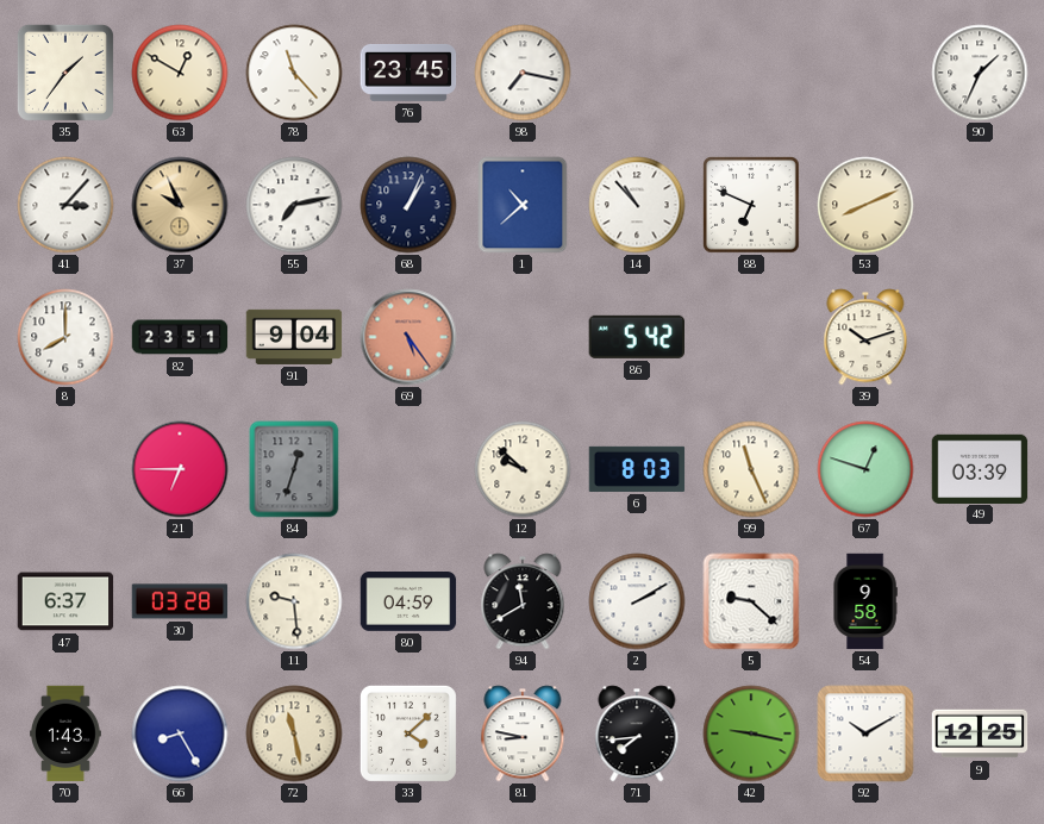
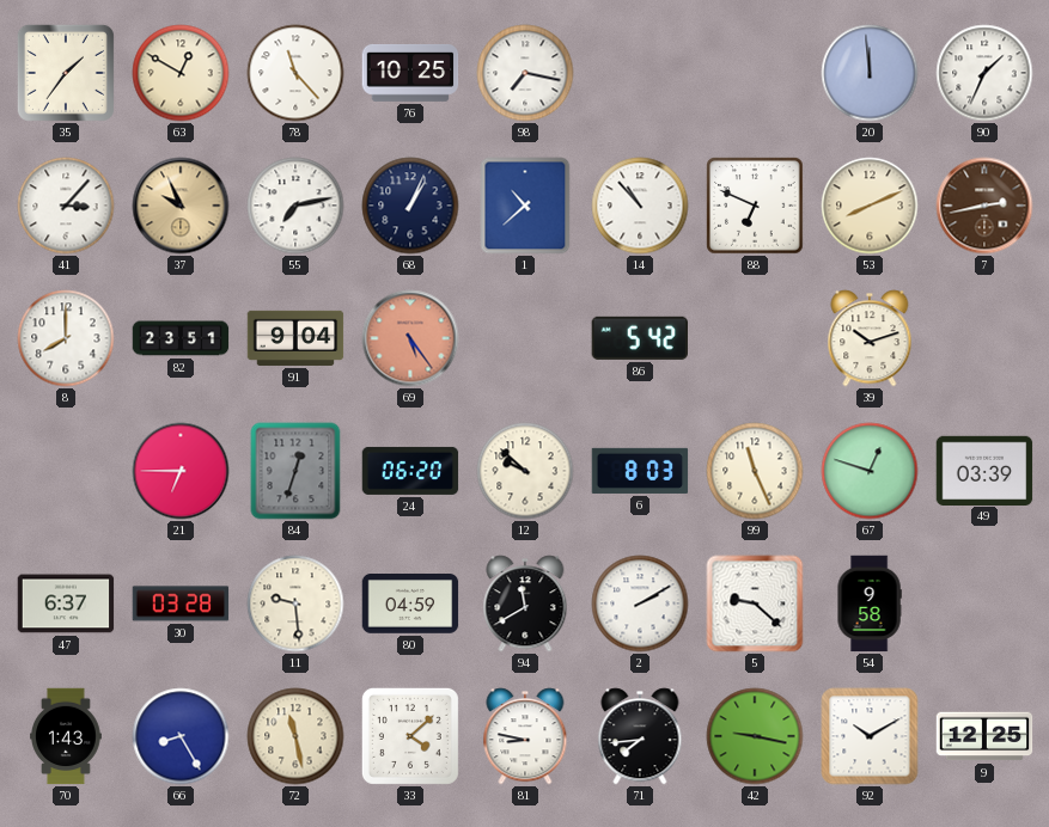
76: 23:45 -> 10:25
20: none -> 11:59
7: none -> 2:43
24: none -> 06:20
